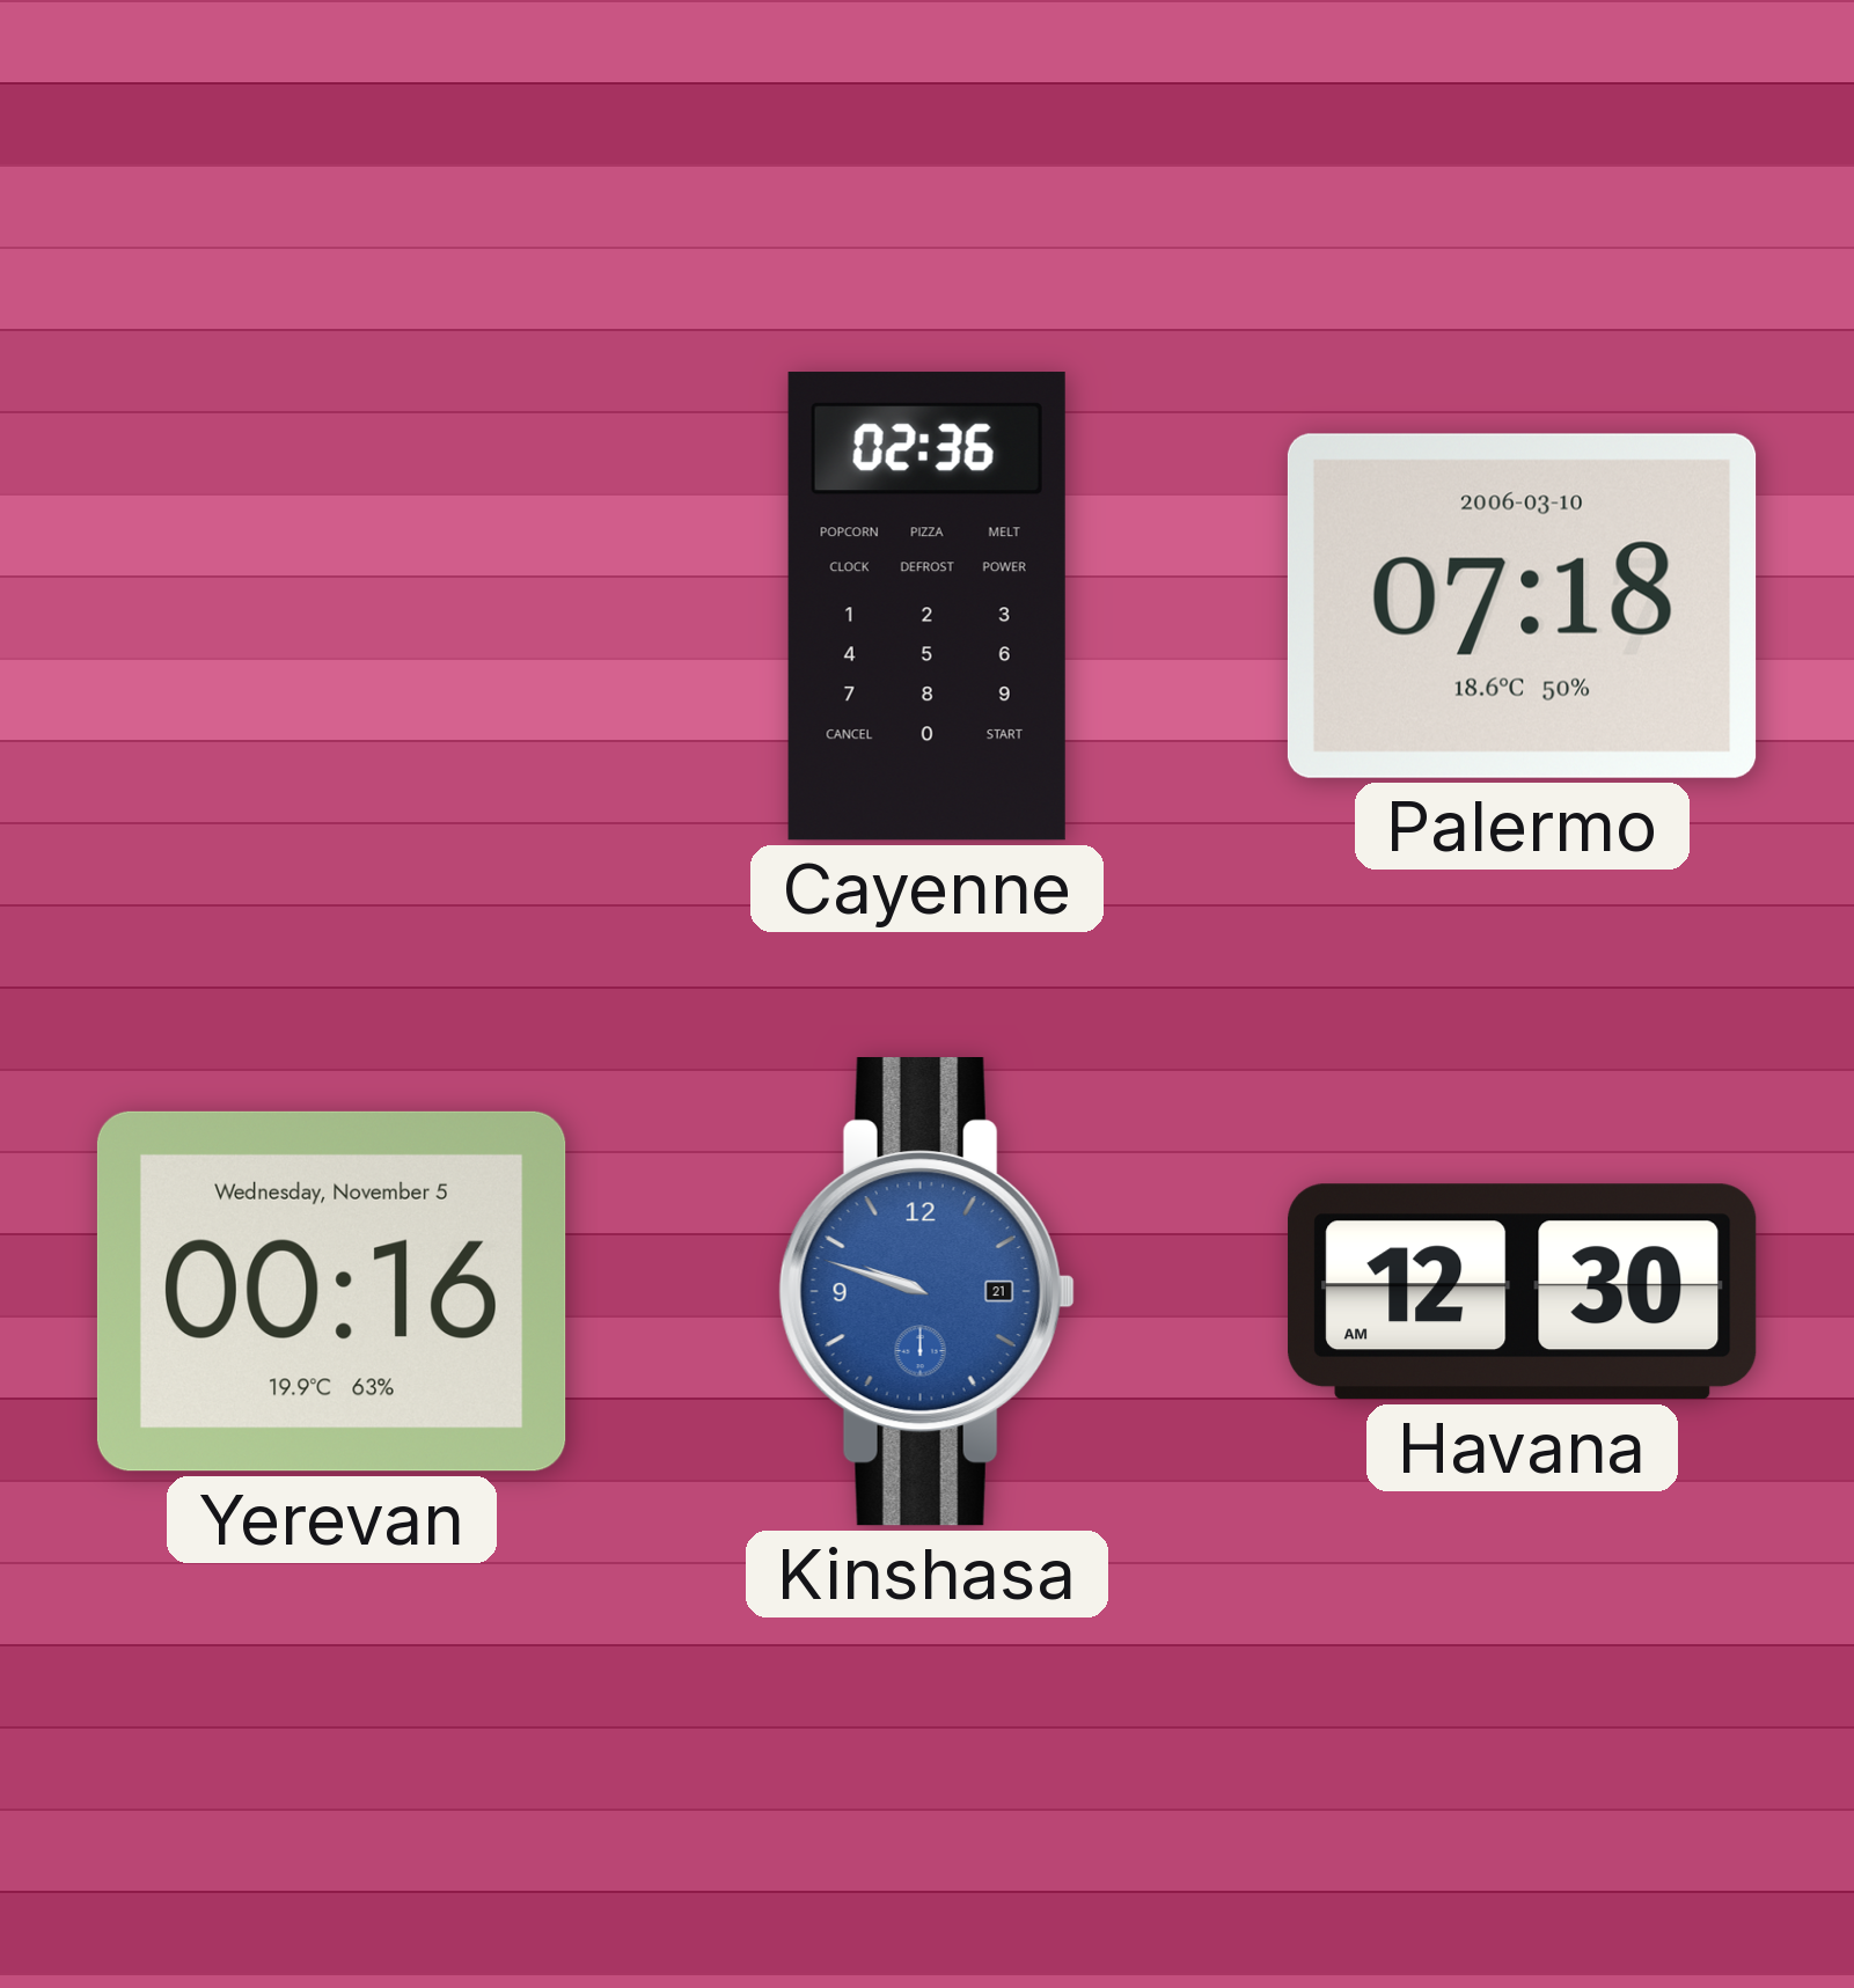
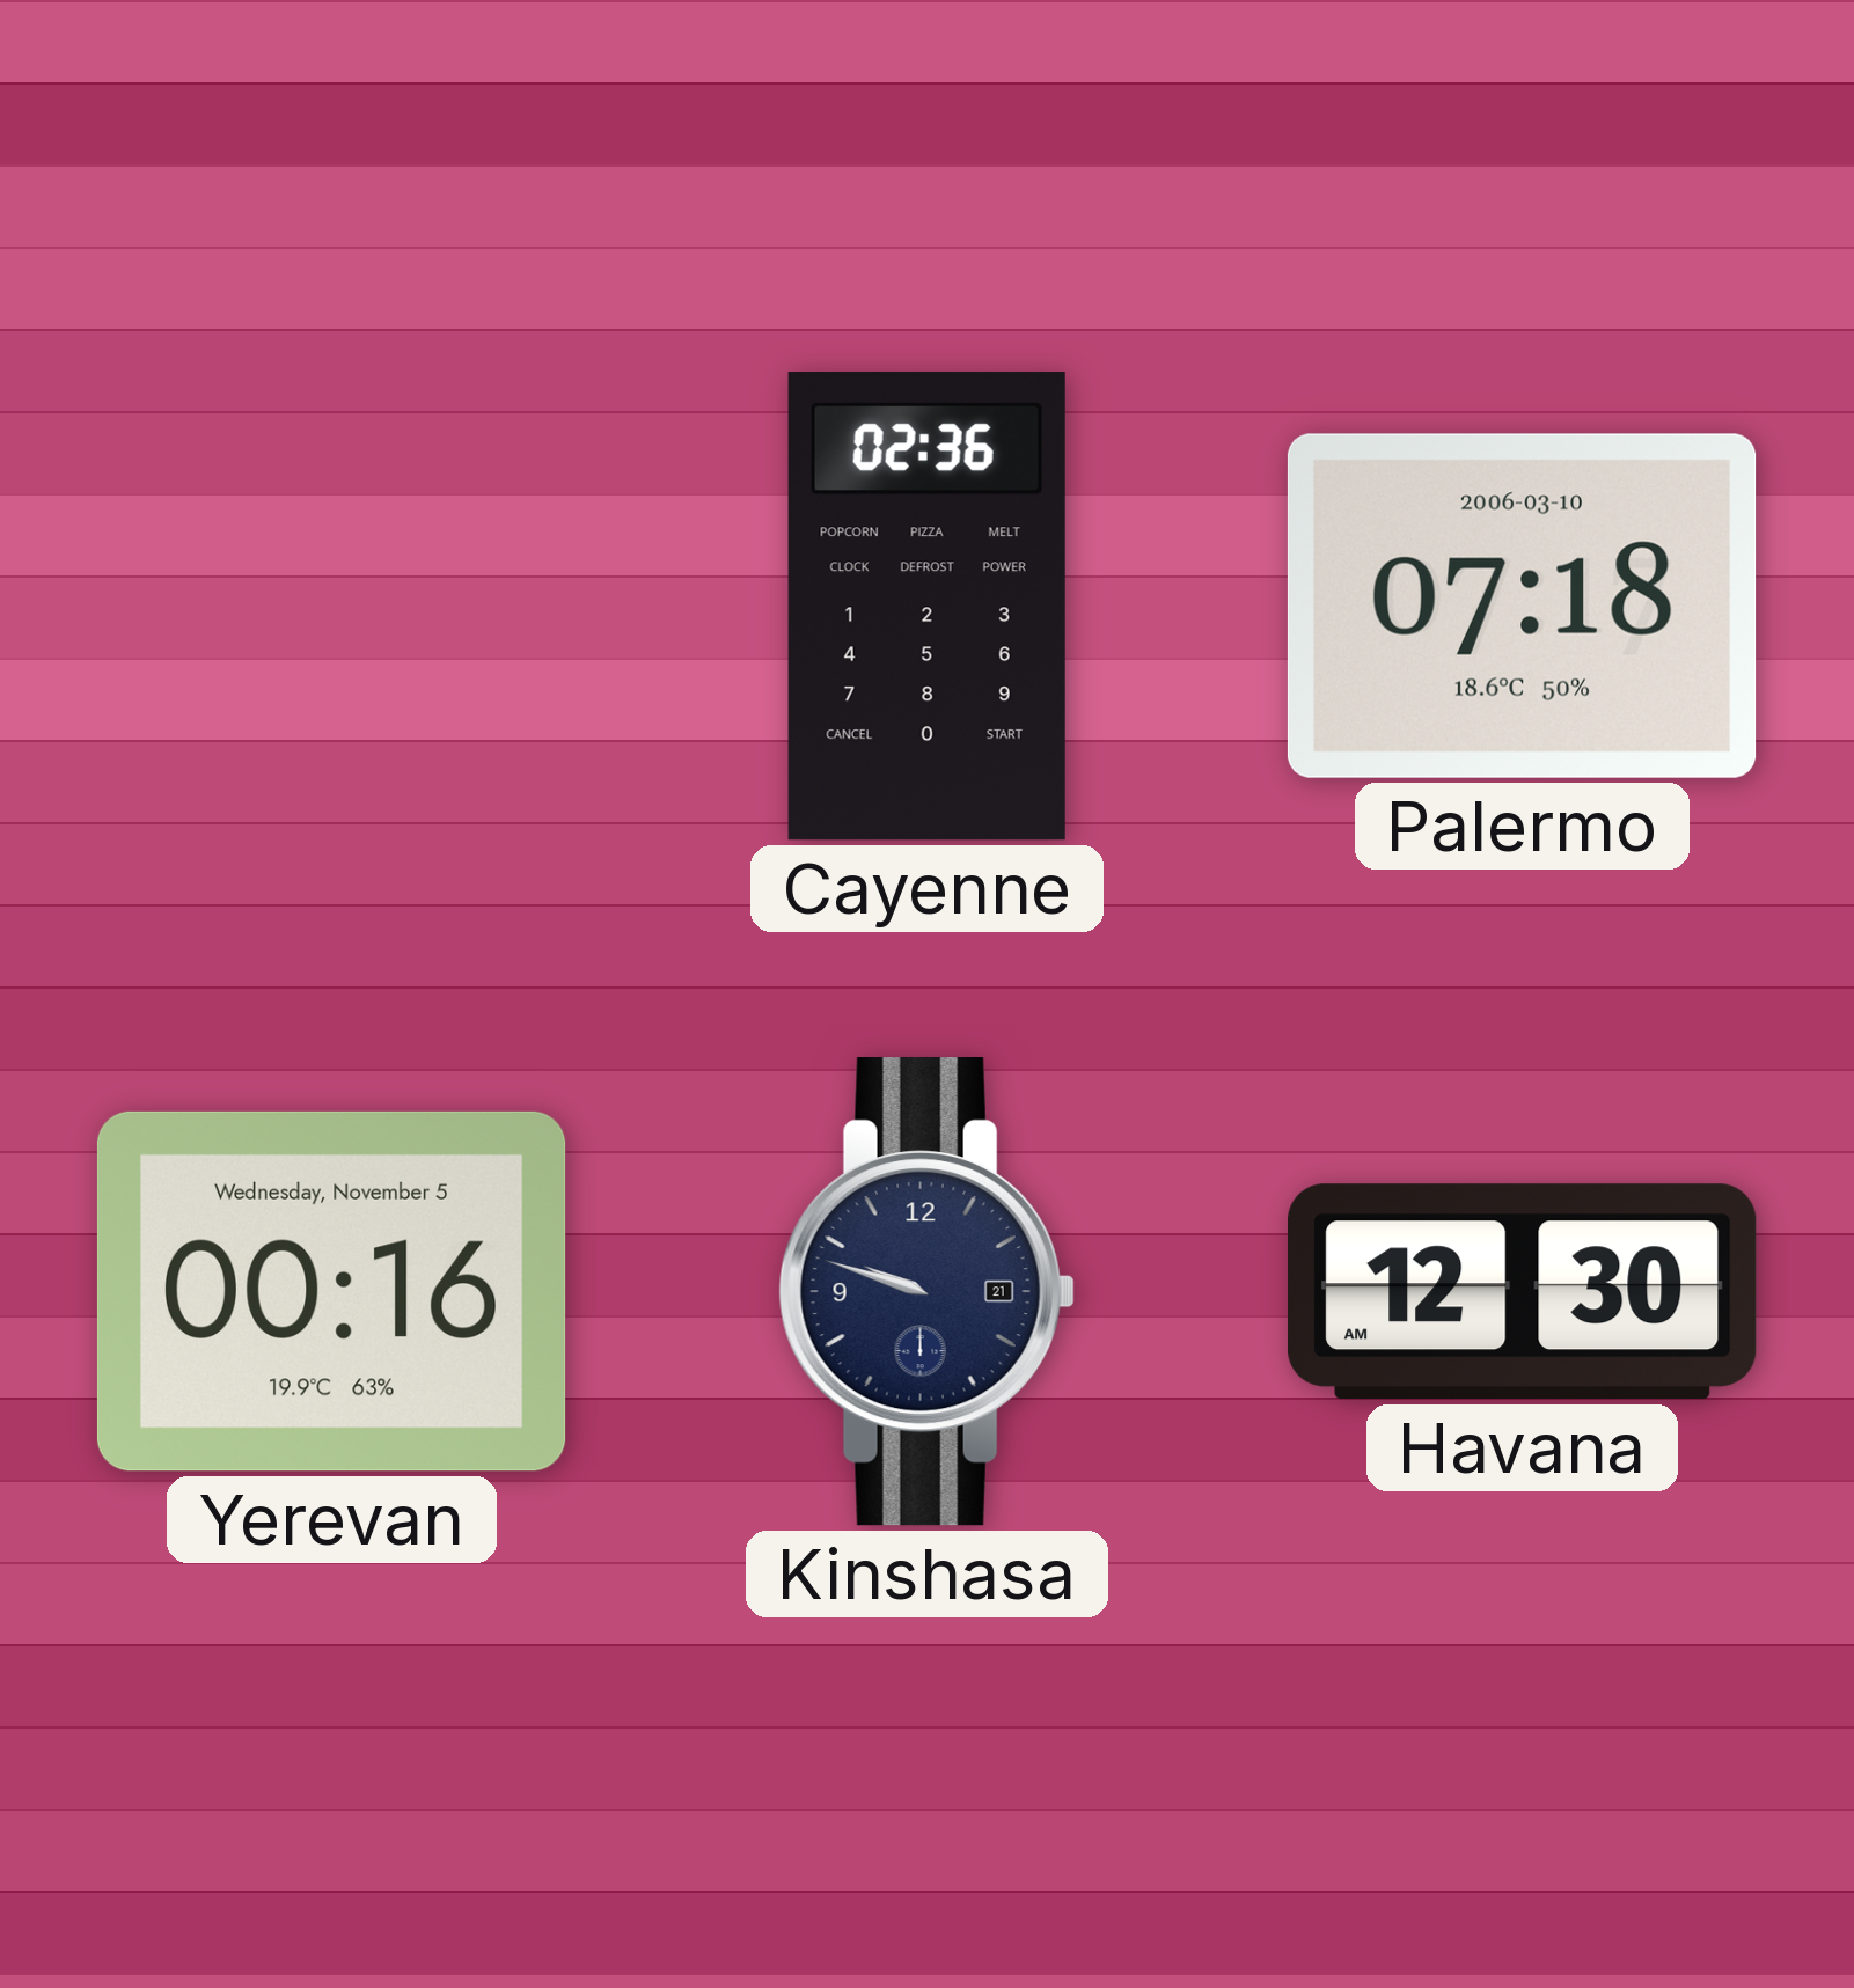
Kinshasa dial: blue -> navy
